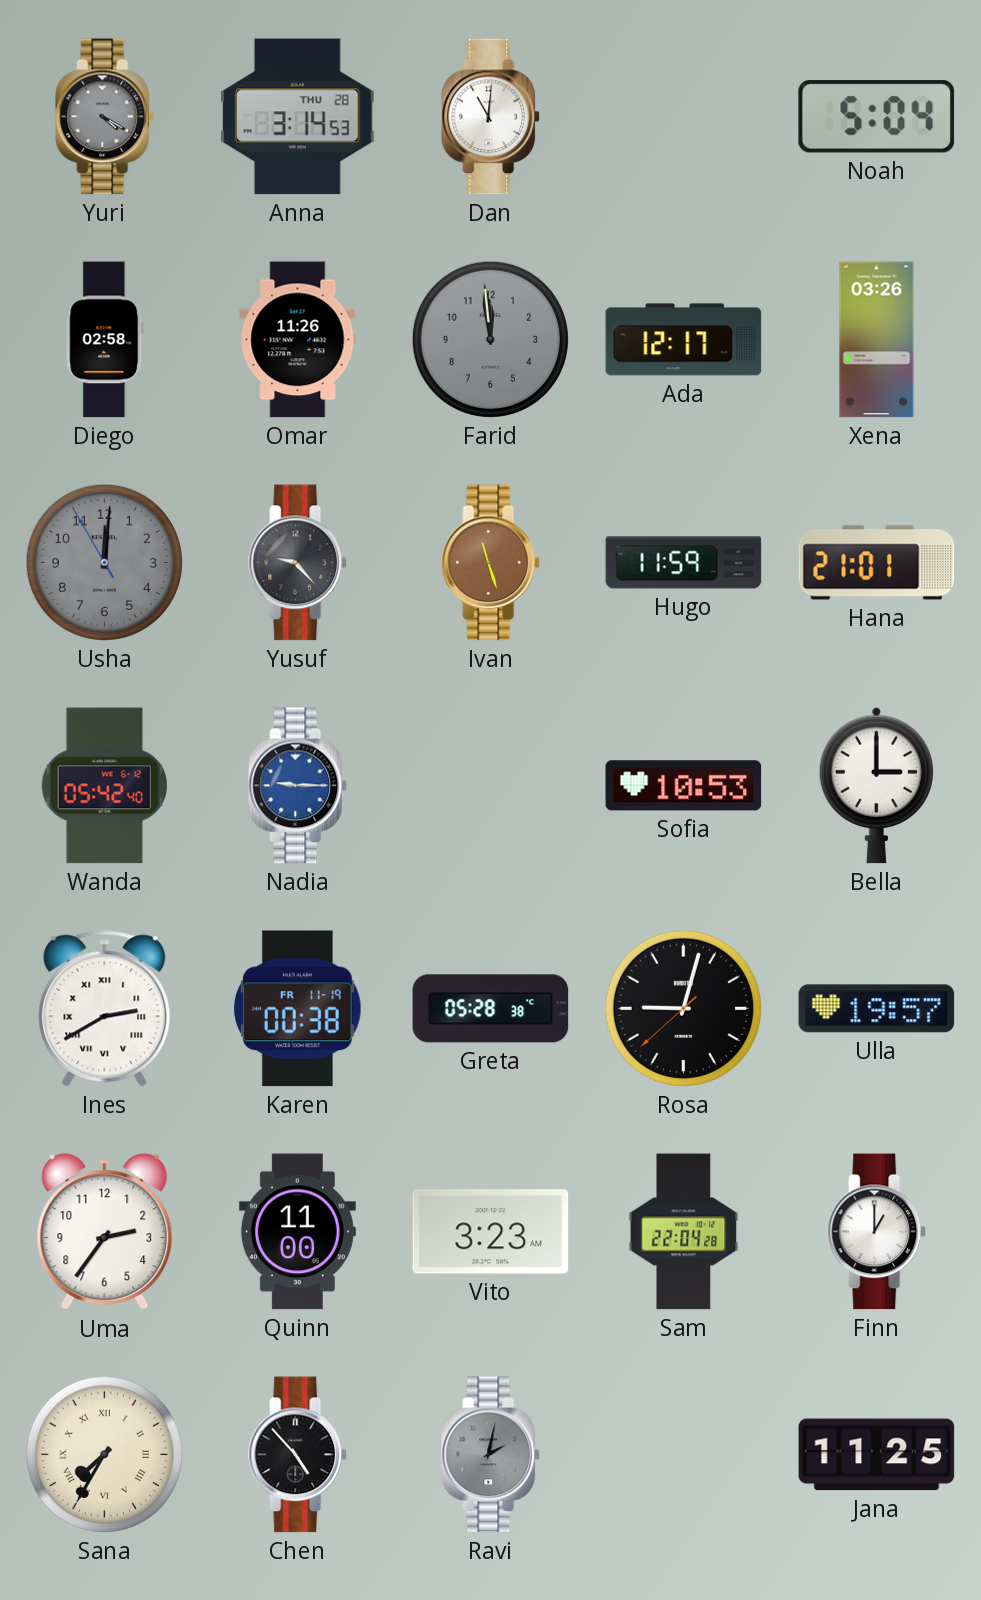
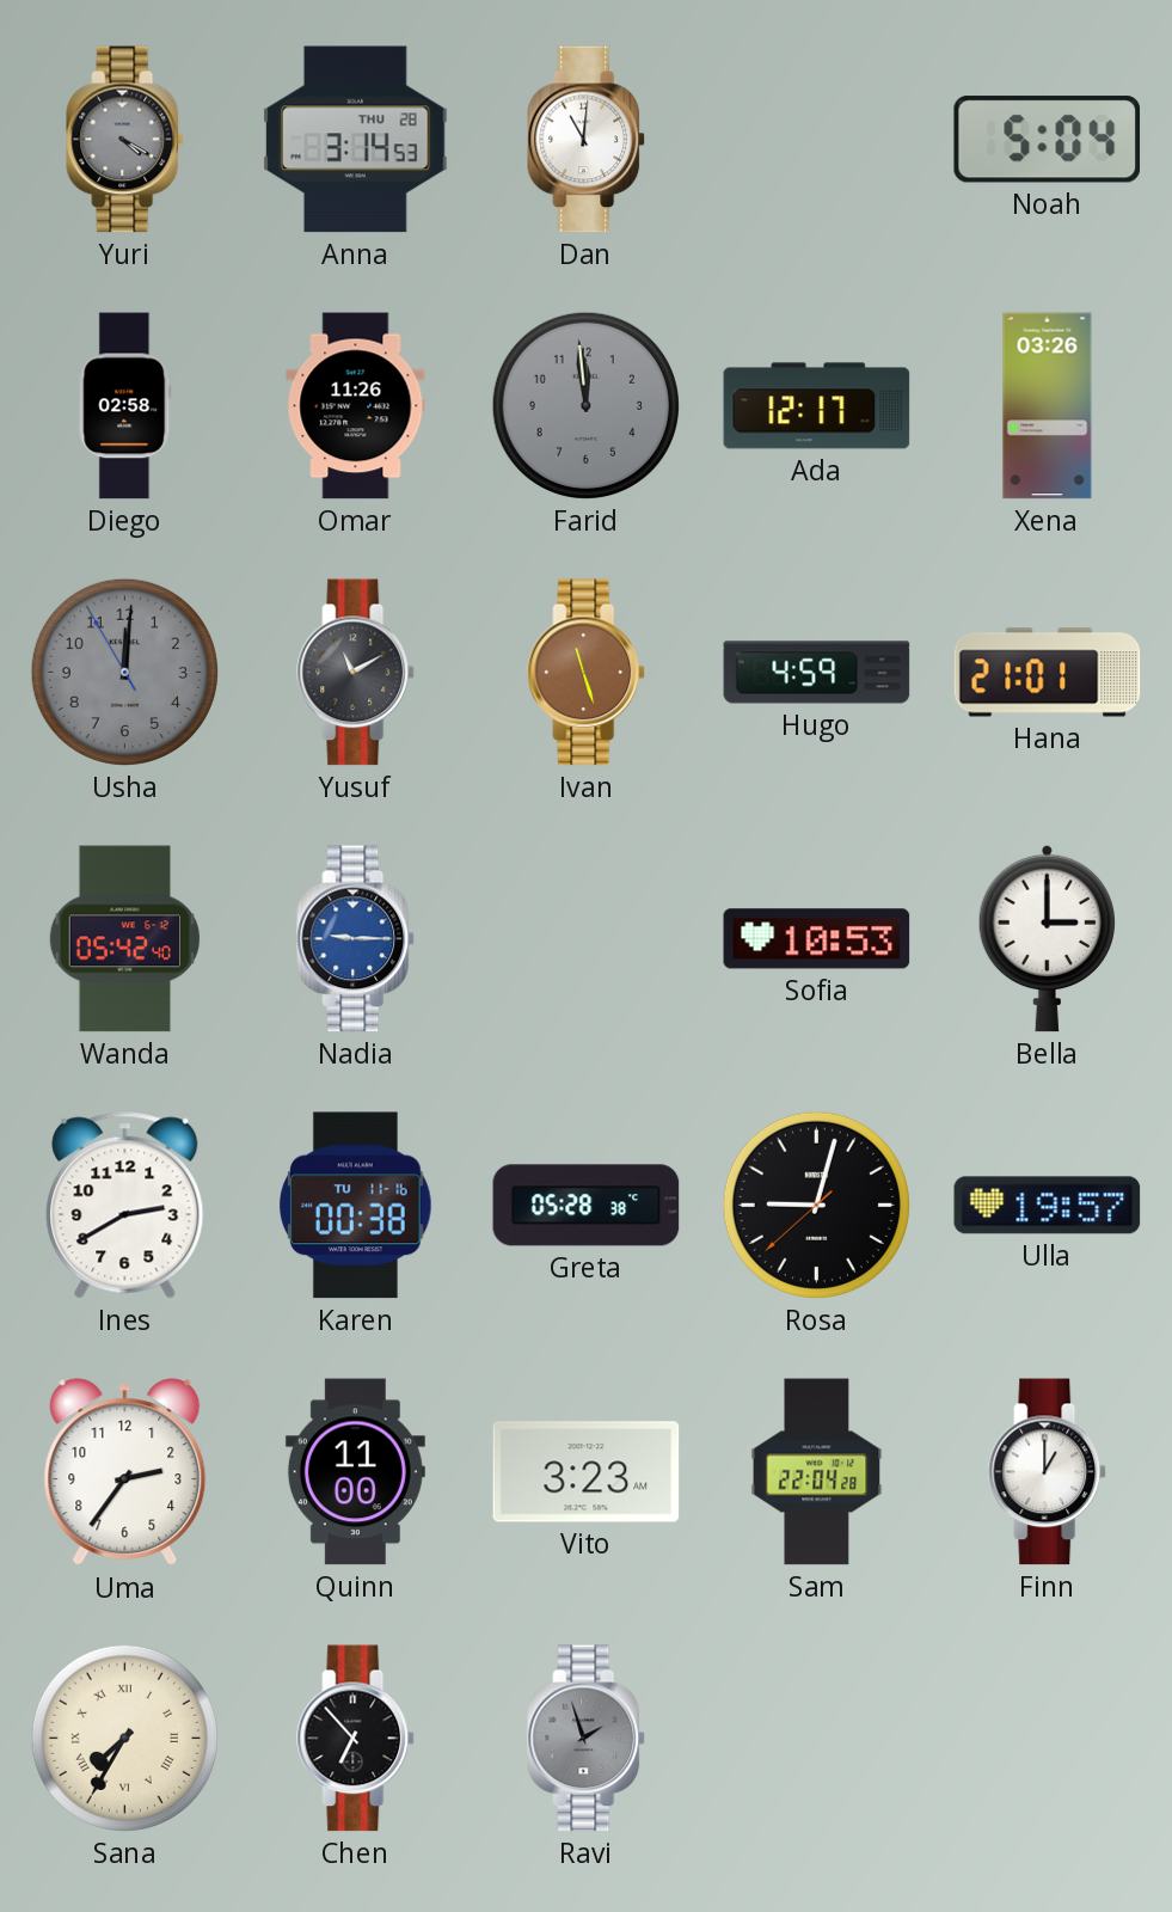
Yusuf: 9:23 -> 11:10
Hugo: 11:59 -> 4:59
Ines numerals: Roman -> Arabic
Karen date: FR 11-19 -> TU 11-16
Chen: 4:53 -> 6:53
Ravi: 2:02 -> 1:57
Jana: 11:25 -> none
